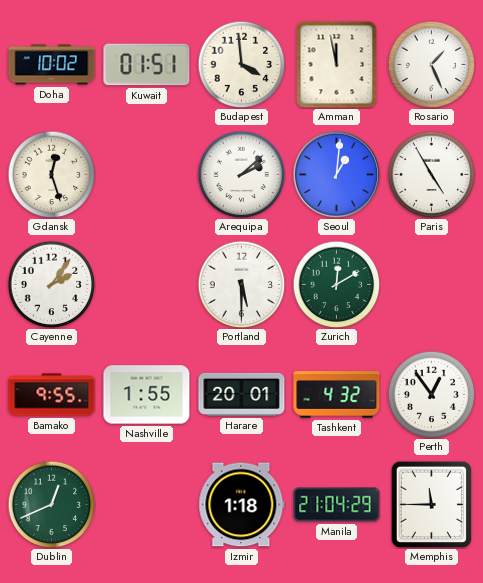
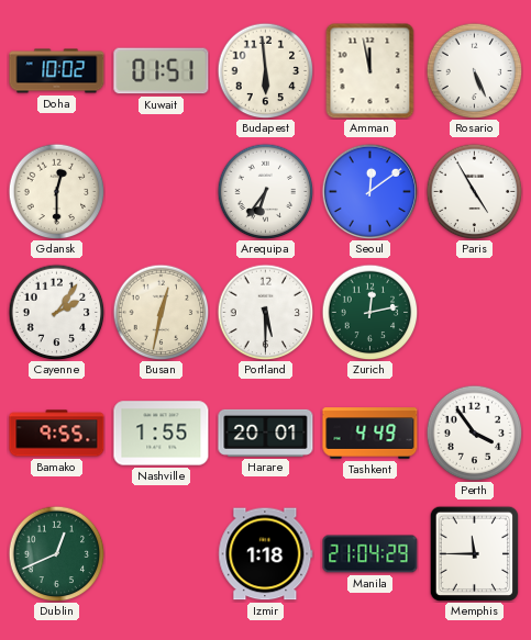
Budapest: 3:59 -> 5:59
Rosario: 1:26 -> 5:26
Gdansk: 12:27 -> 12:30
Arequipa: 2:08 -> 6:36
Seoul: 1:01 -> 12:09
Busan: none -> 12:32
Zurich: 12:10 -> 12:13
Tashkent: 4:32 -> 4:49
Perth: 12:54 -> 3:54
